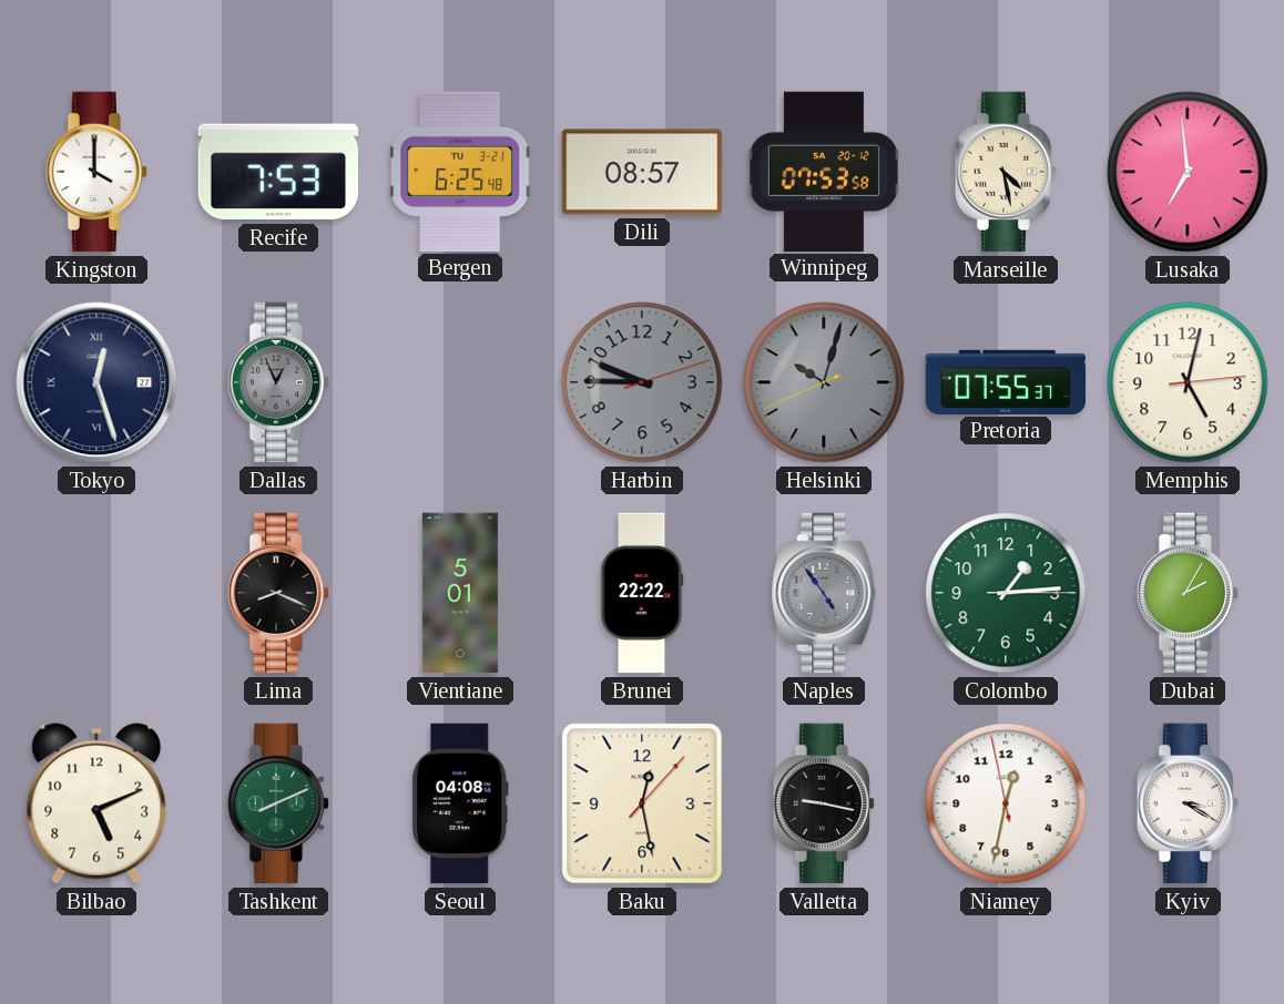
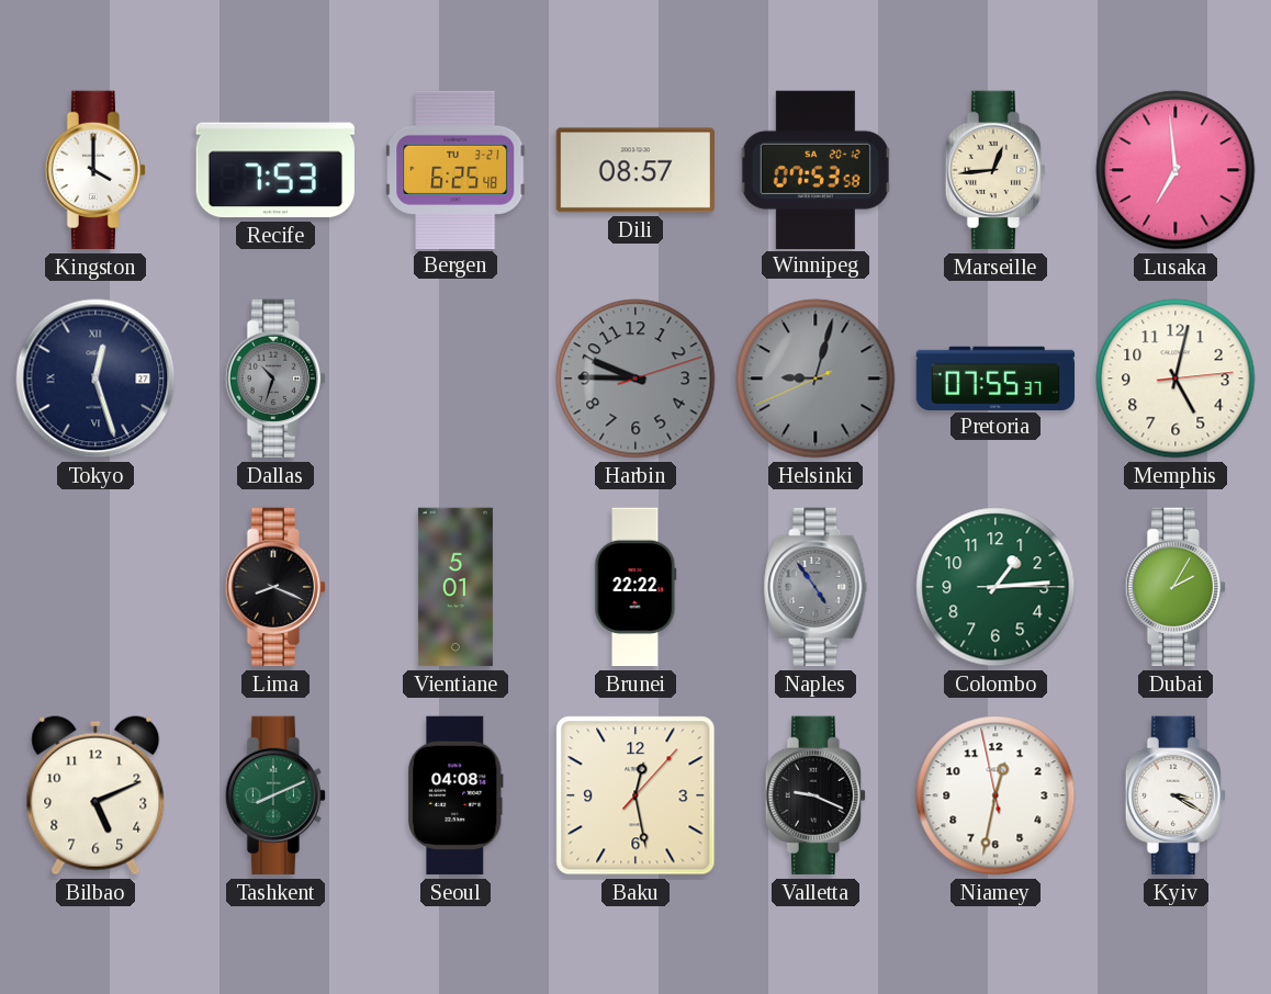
Marseille: 4:28 -> 12:44
Dallas: 12:56 -> 10:33
Helsinki: 10:02 -> 9:02
Valletta: 9:17 -> 9:19
